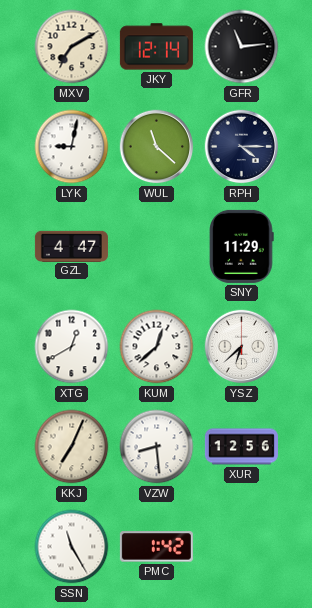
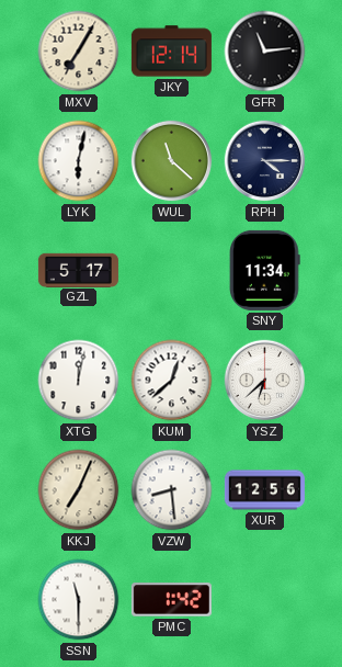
MXV: 7:10 -> 7:05
LYK: 9:02 -> 6:02
GZL: 4:47 -> 5:17
SNY: 11:29 -> 11:34
XTG: 12:40 -> 12:02
SSN: 11:25 -> 11:30
